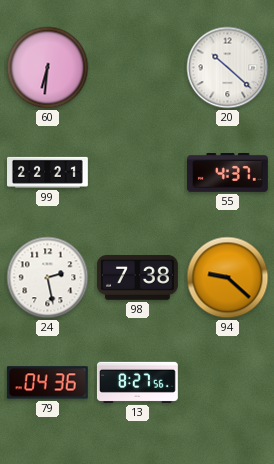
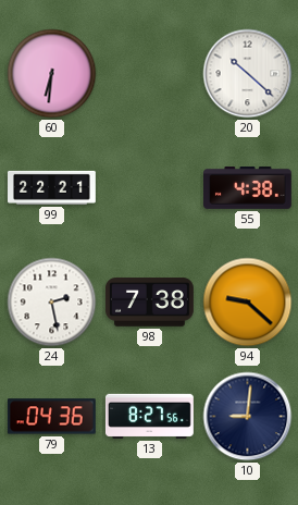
55: 4:37 -> 4:38
10: none -> 9:01
